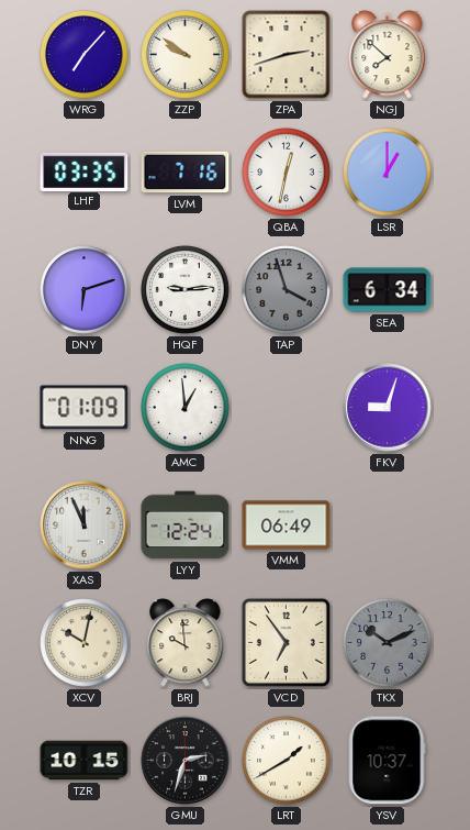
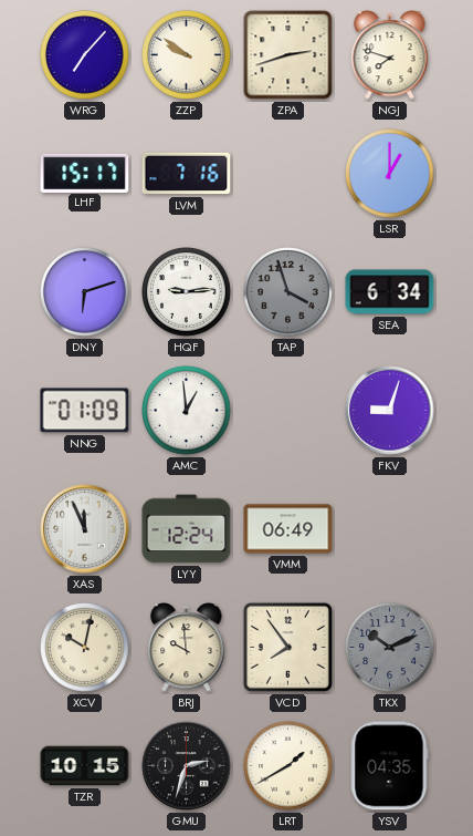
NGJ: 7:52 -> 7:48
LHF: 03:35 -> 15:17
QBA: 12:32 -> none
VCD: 6:54 -> 7:54
YSV: 10:37 -> 04:35
